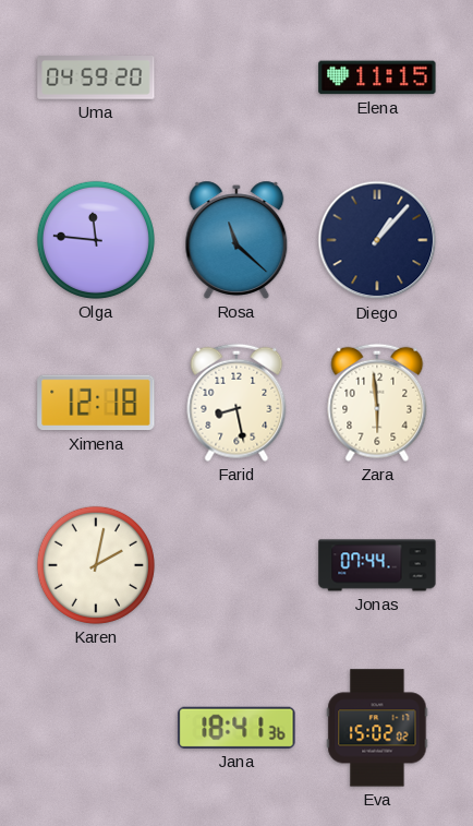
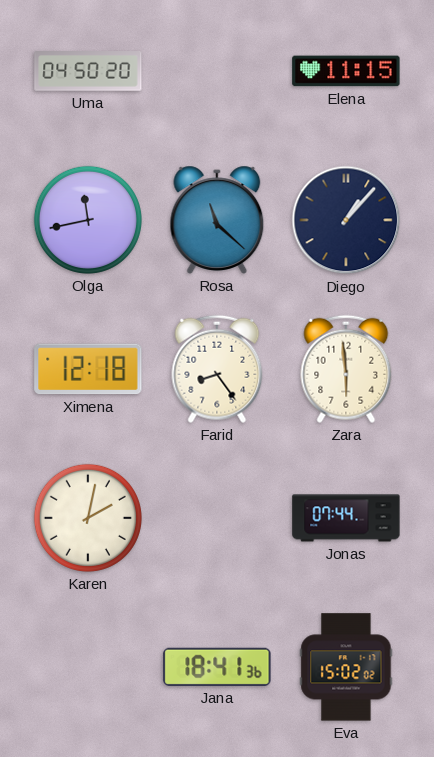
Uma: 04:59 -> 04:50
Olga: 11:46 -> 11:43
Farid: 8:28 -> 8:24
